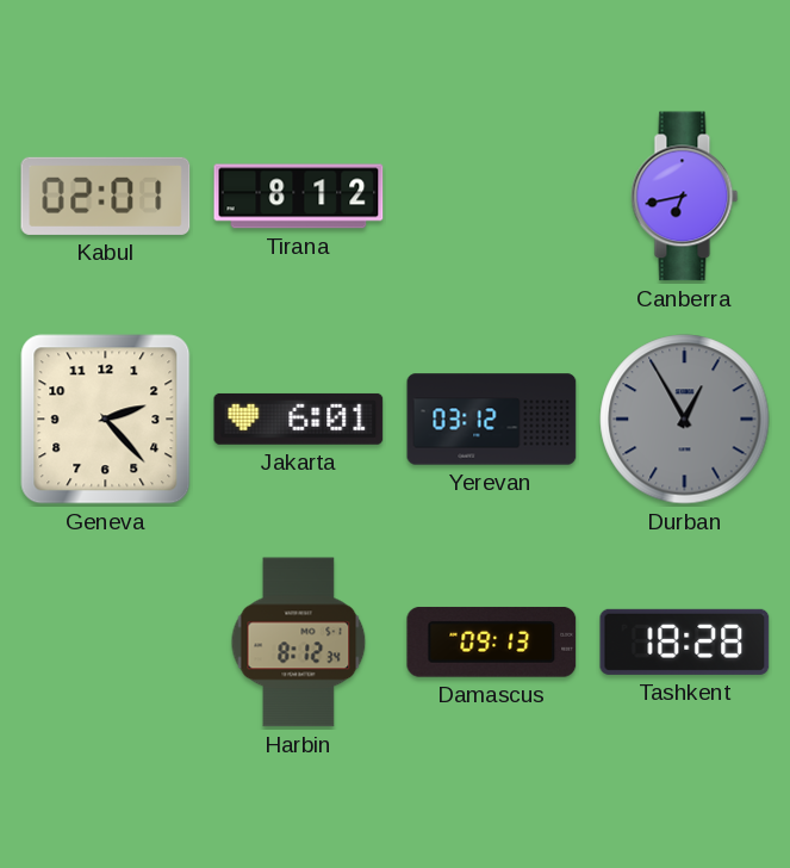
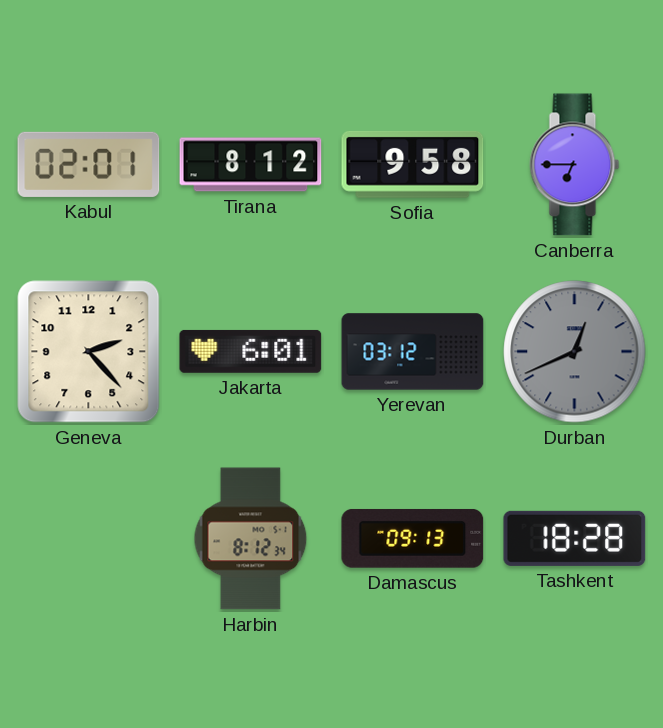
Sofia: none -> 9:58
Canberra: 6:43 -> 6:45
Durban: 12:55 -> 12:41
